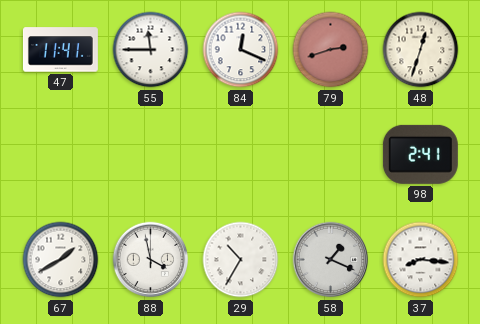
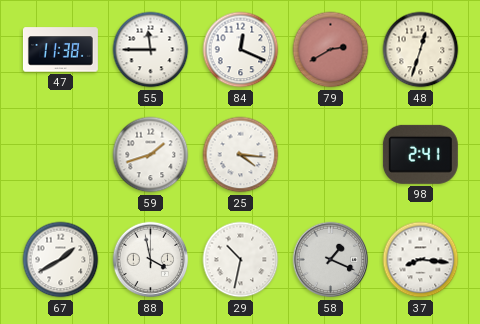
47: 11:41 -> 11:38
79: 2:42 -> 2:40
59: none -> 1:42
25: none -> 4:16
29: 10:35 -> 10:32
